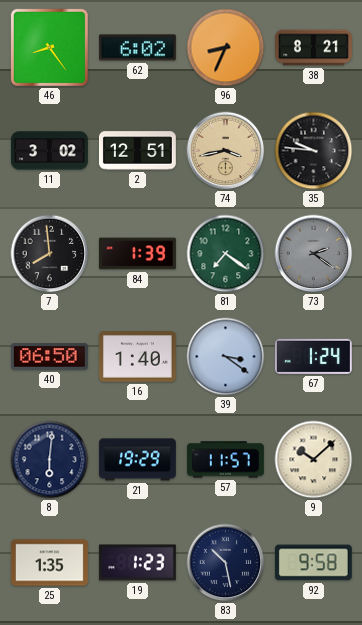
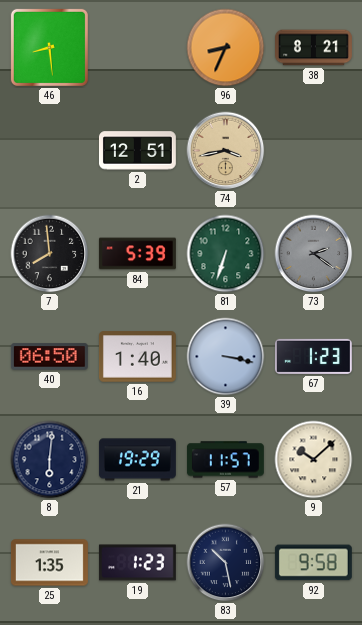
46: 8:24 -> 8:29
62: 6:02 -> none
11: 3:02 -> none
35: 9:46 -> none
84: 1:39 -> 5:39
81: 7:21 -> 6:33
39: 3:21 -> 3:17
67: 1:24 -> 1:23
